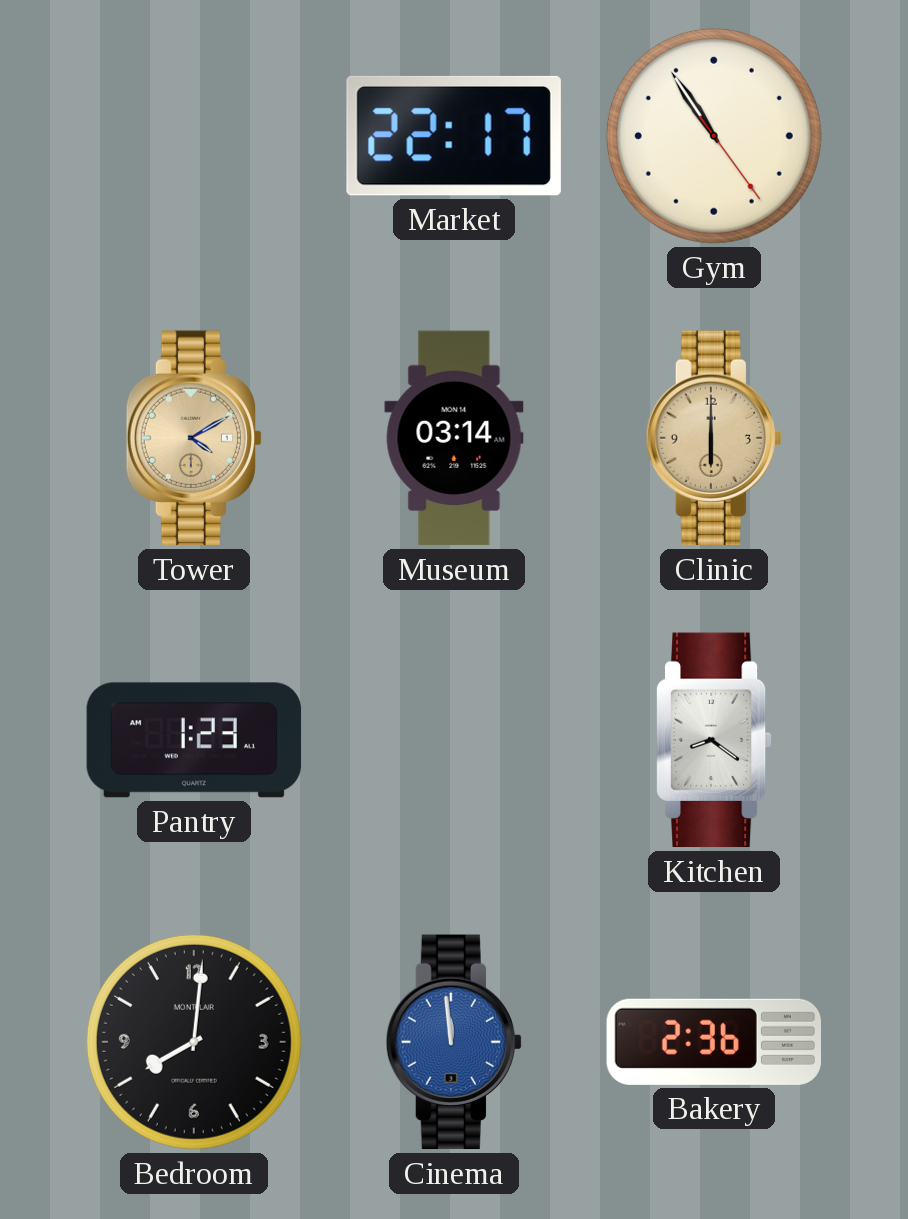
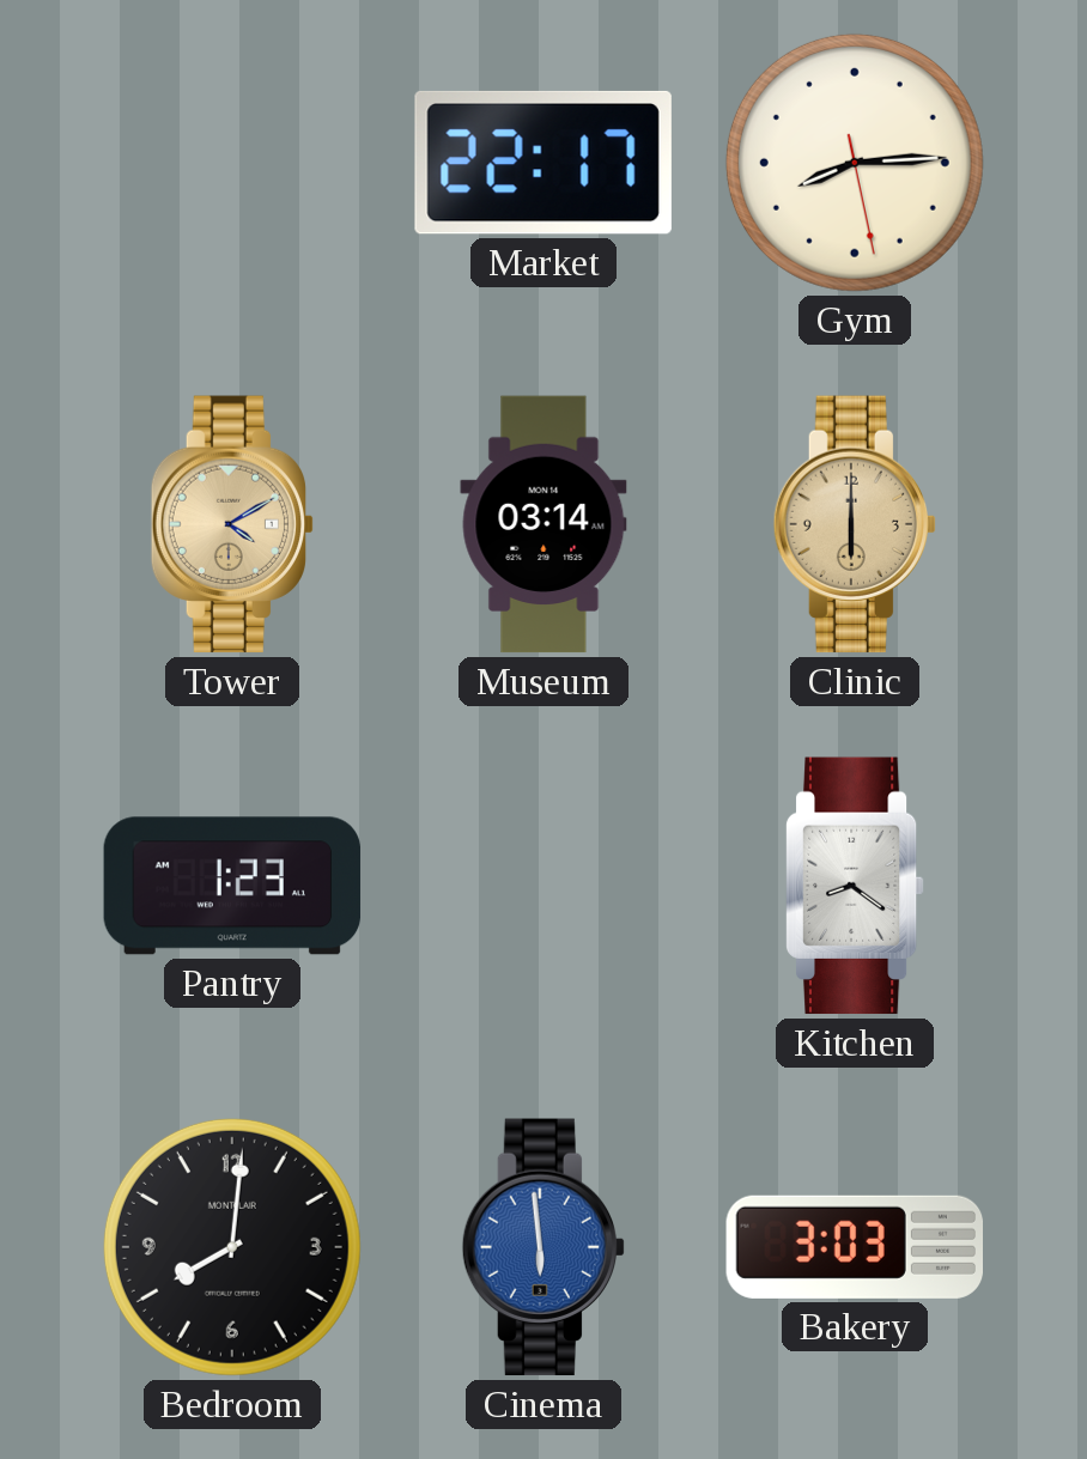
Gym: 10:54 -> 8:14
Cinema: 11:59 -> 5:59
Bakery: 2:36 -> 3:03
